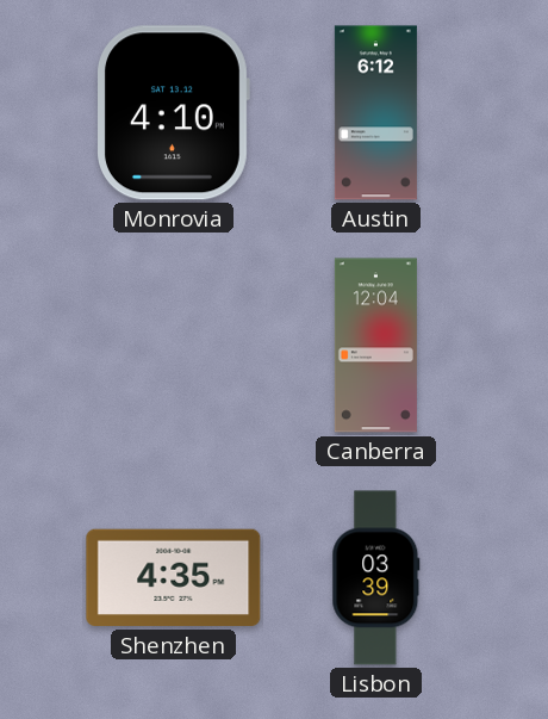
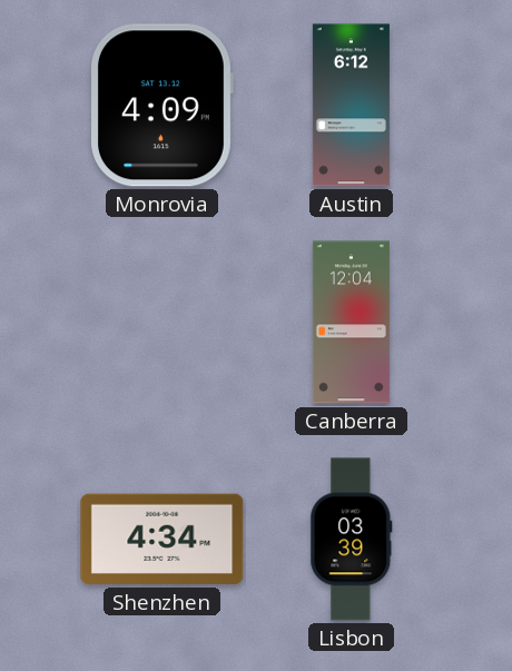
Monrovia: 4:10 -> 4:09
Shenzhen: 4:35 -> 4:34
